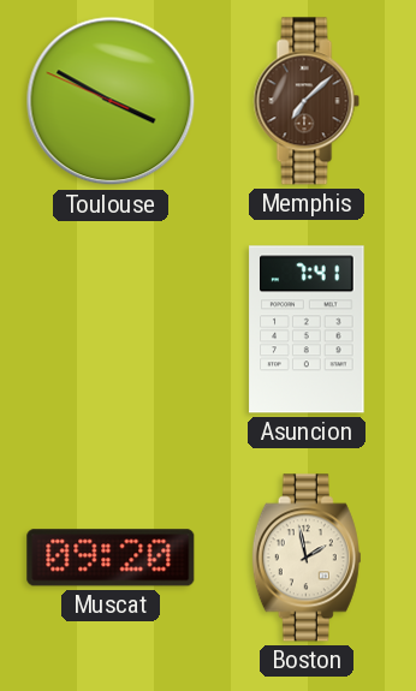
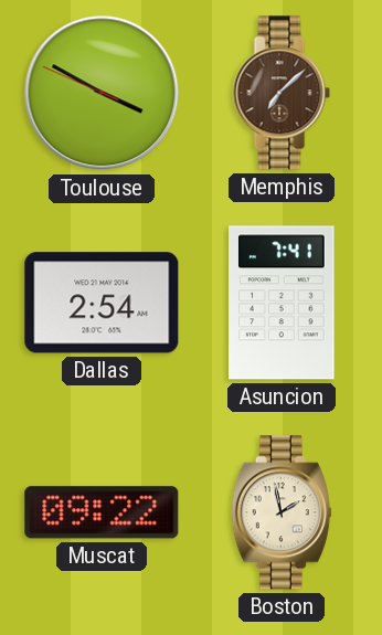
Dallas: none -> 2:54
Muscat: 09:20 -> 09:22
